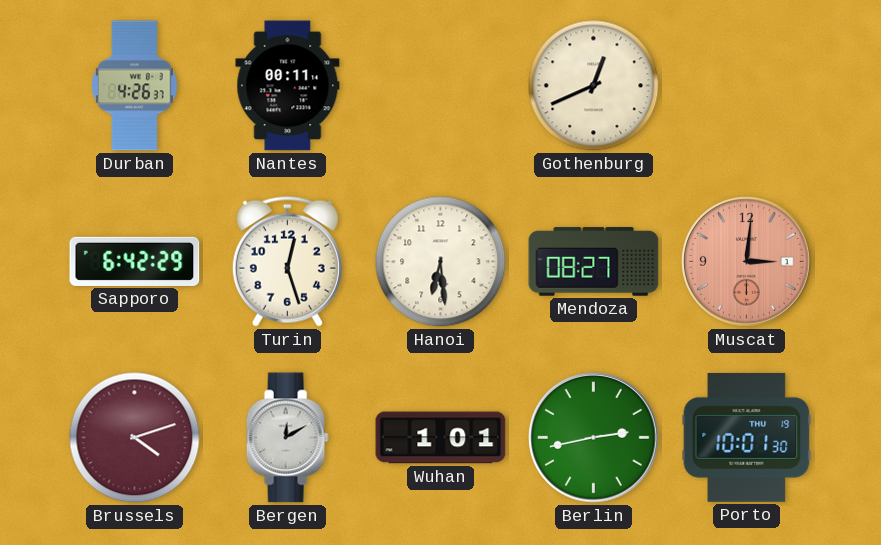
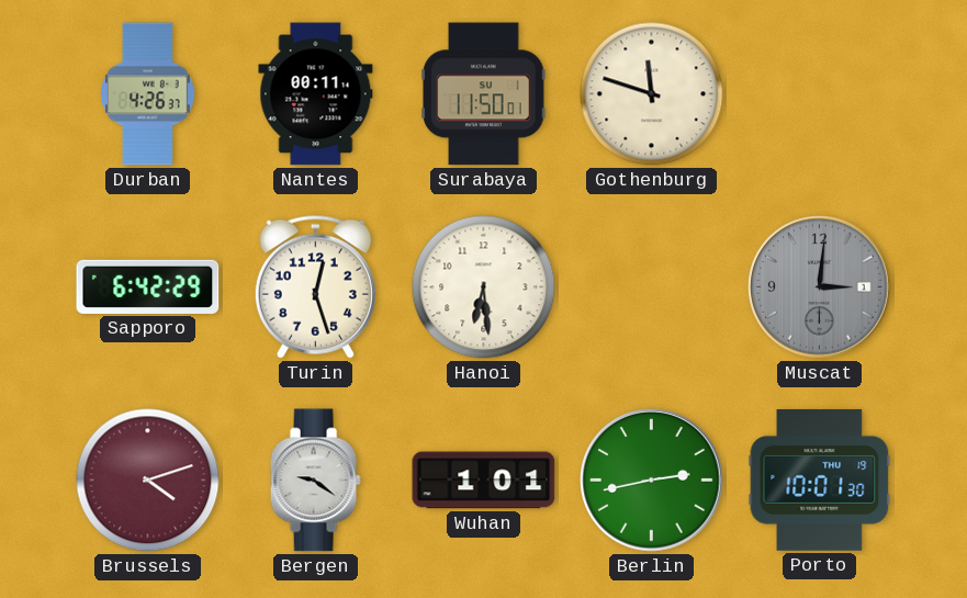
Surabaya: none -> 11:50
Gothenburg: 12:41 -> 11:48
Mendoza: 08:27 -> none
Muscat dial: salmon -> grey
Bergen: 12:10 -> 9:21
